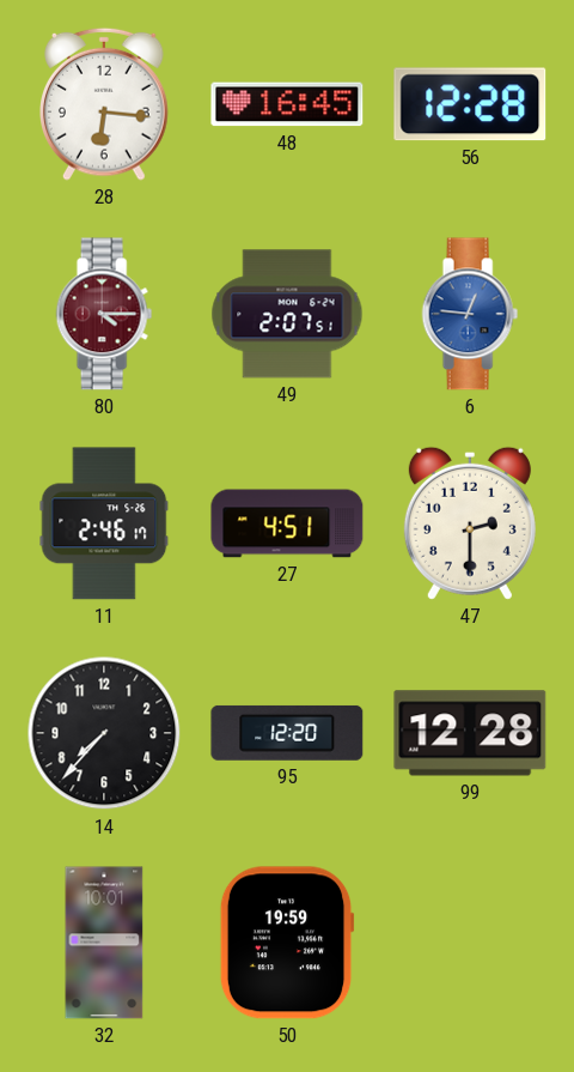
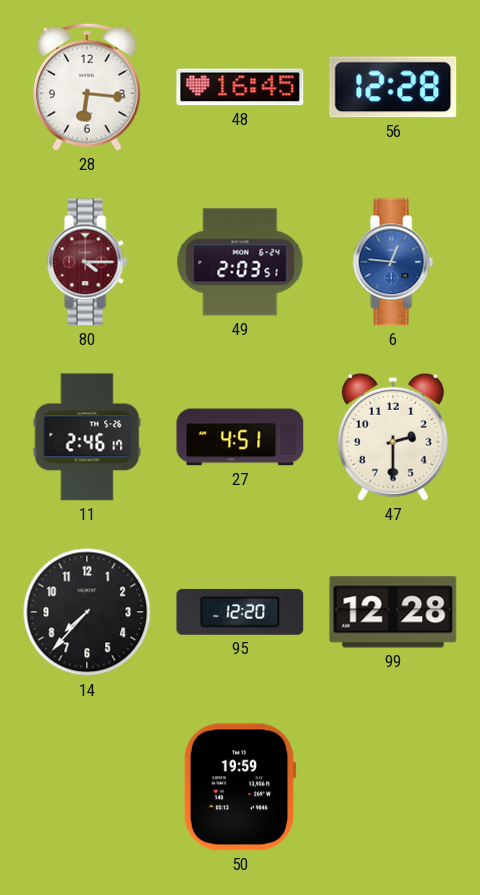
49: 2:07 -> 2:03
32: 10:01 -> none
